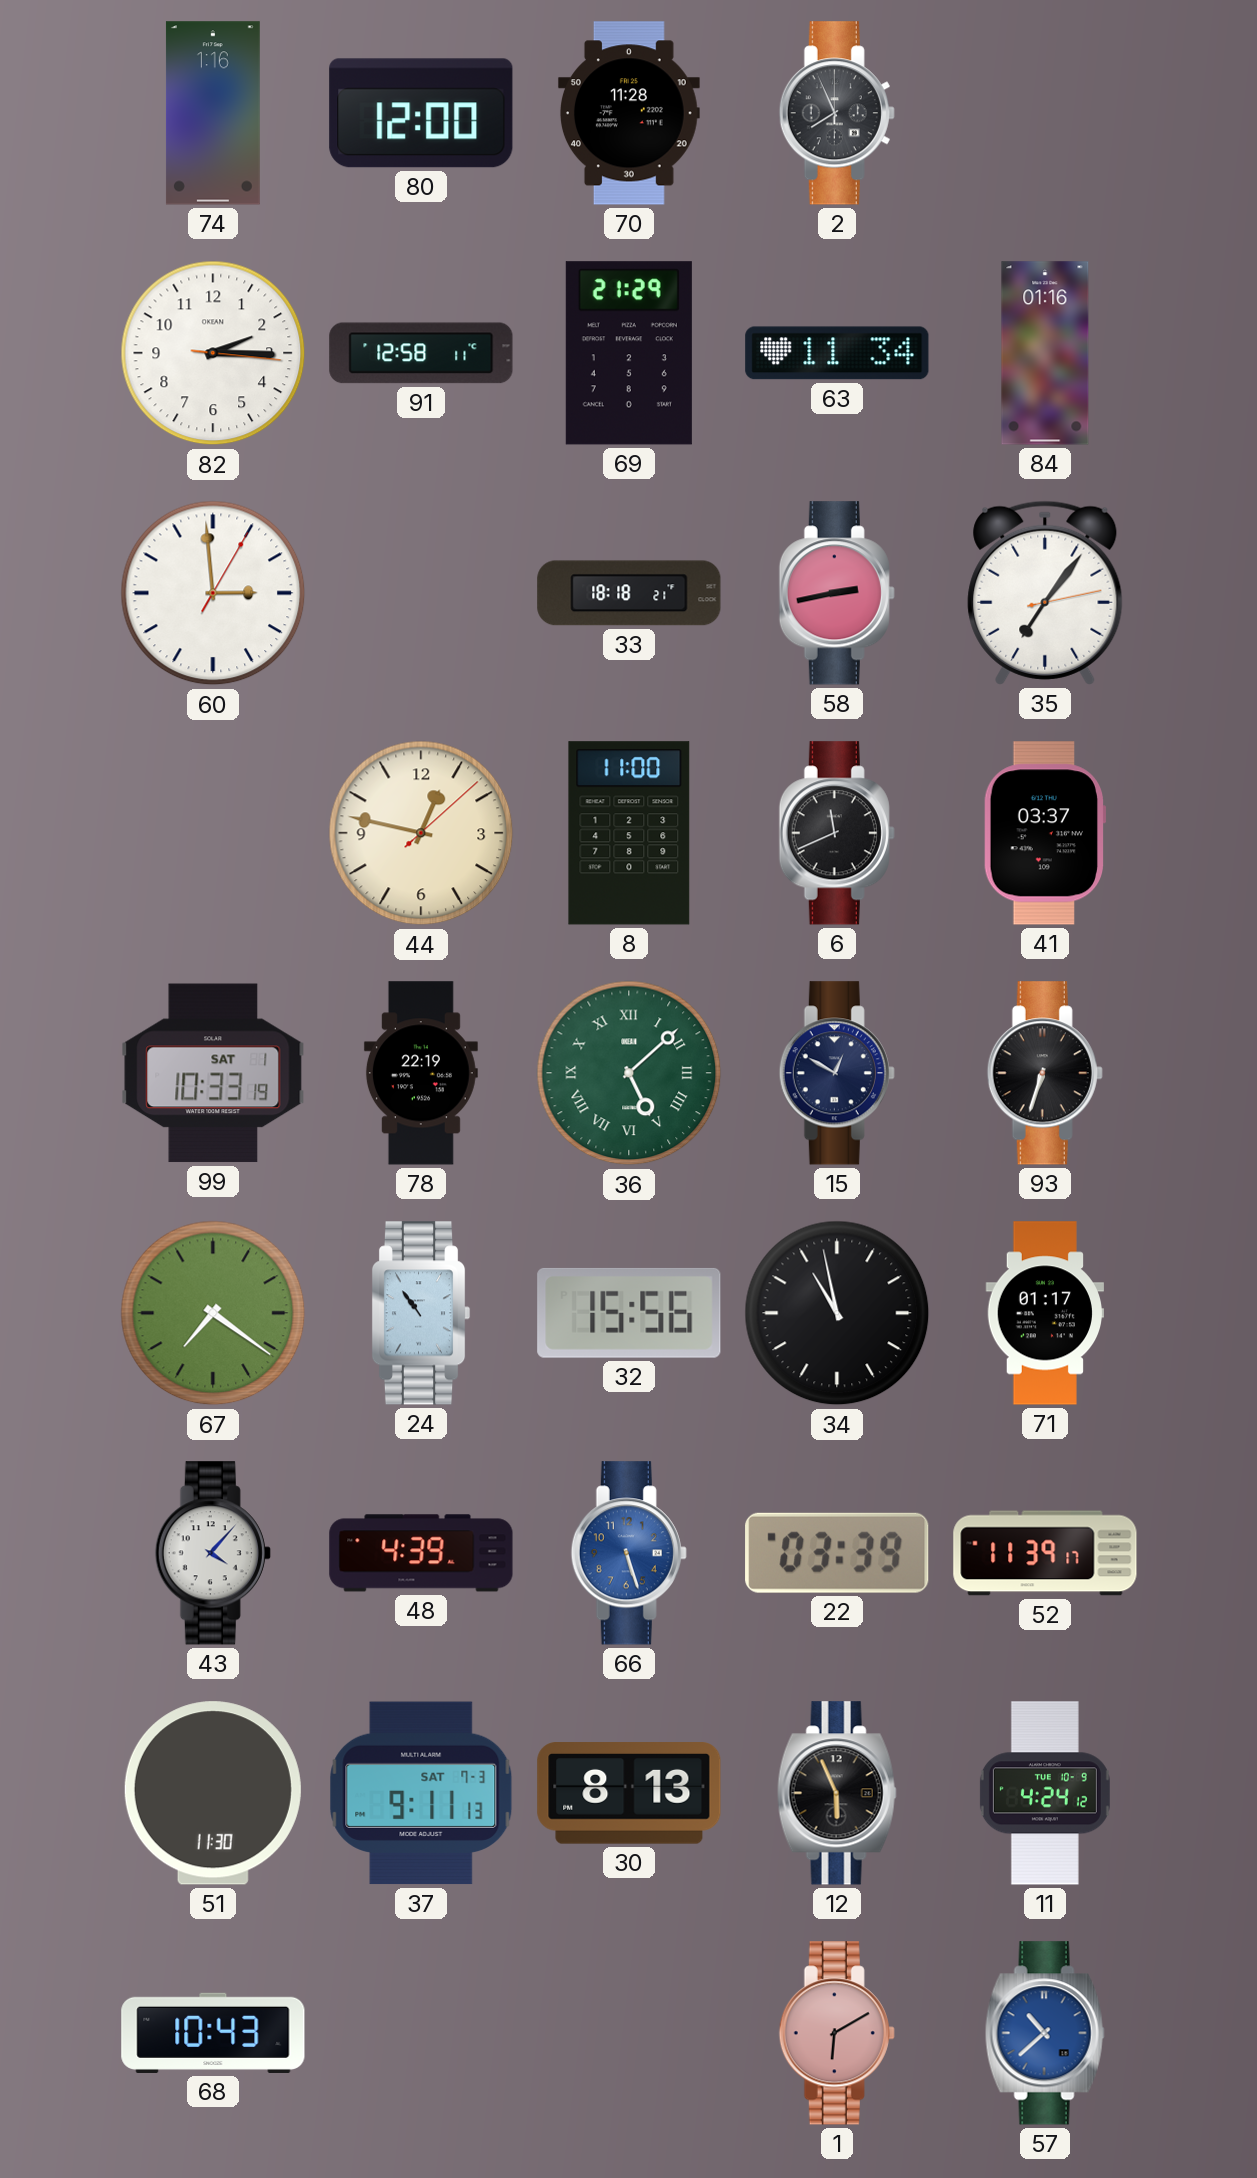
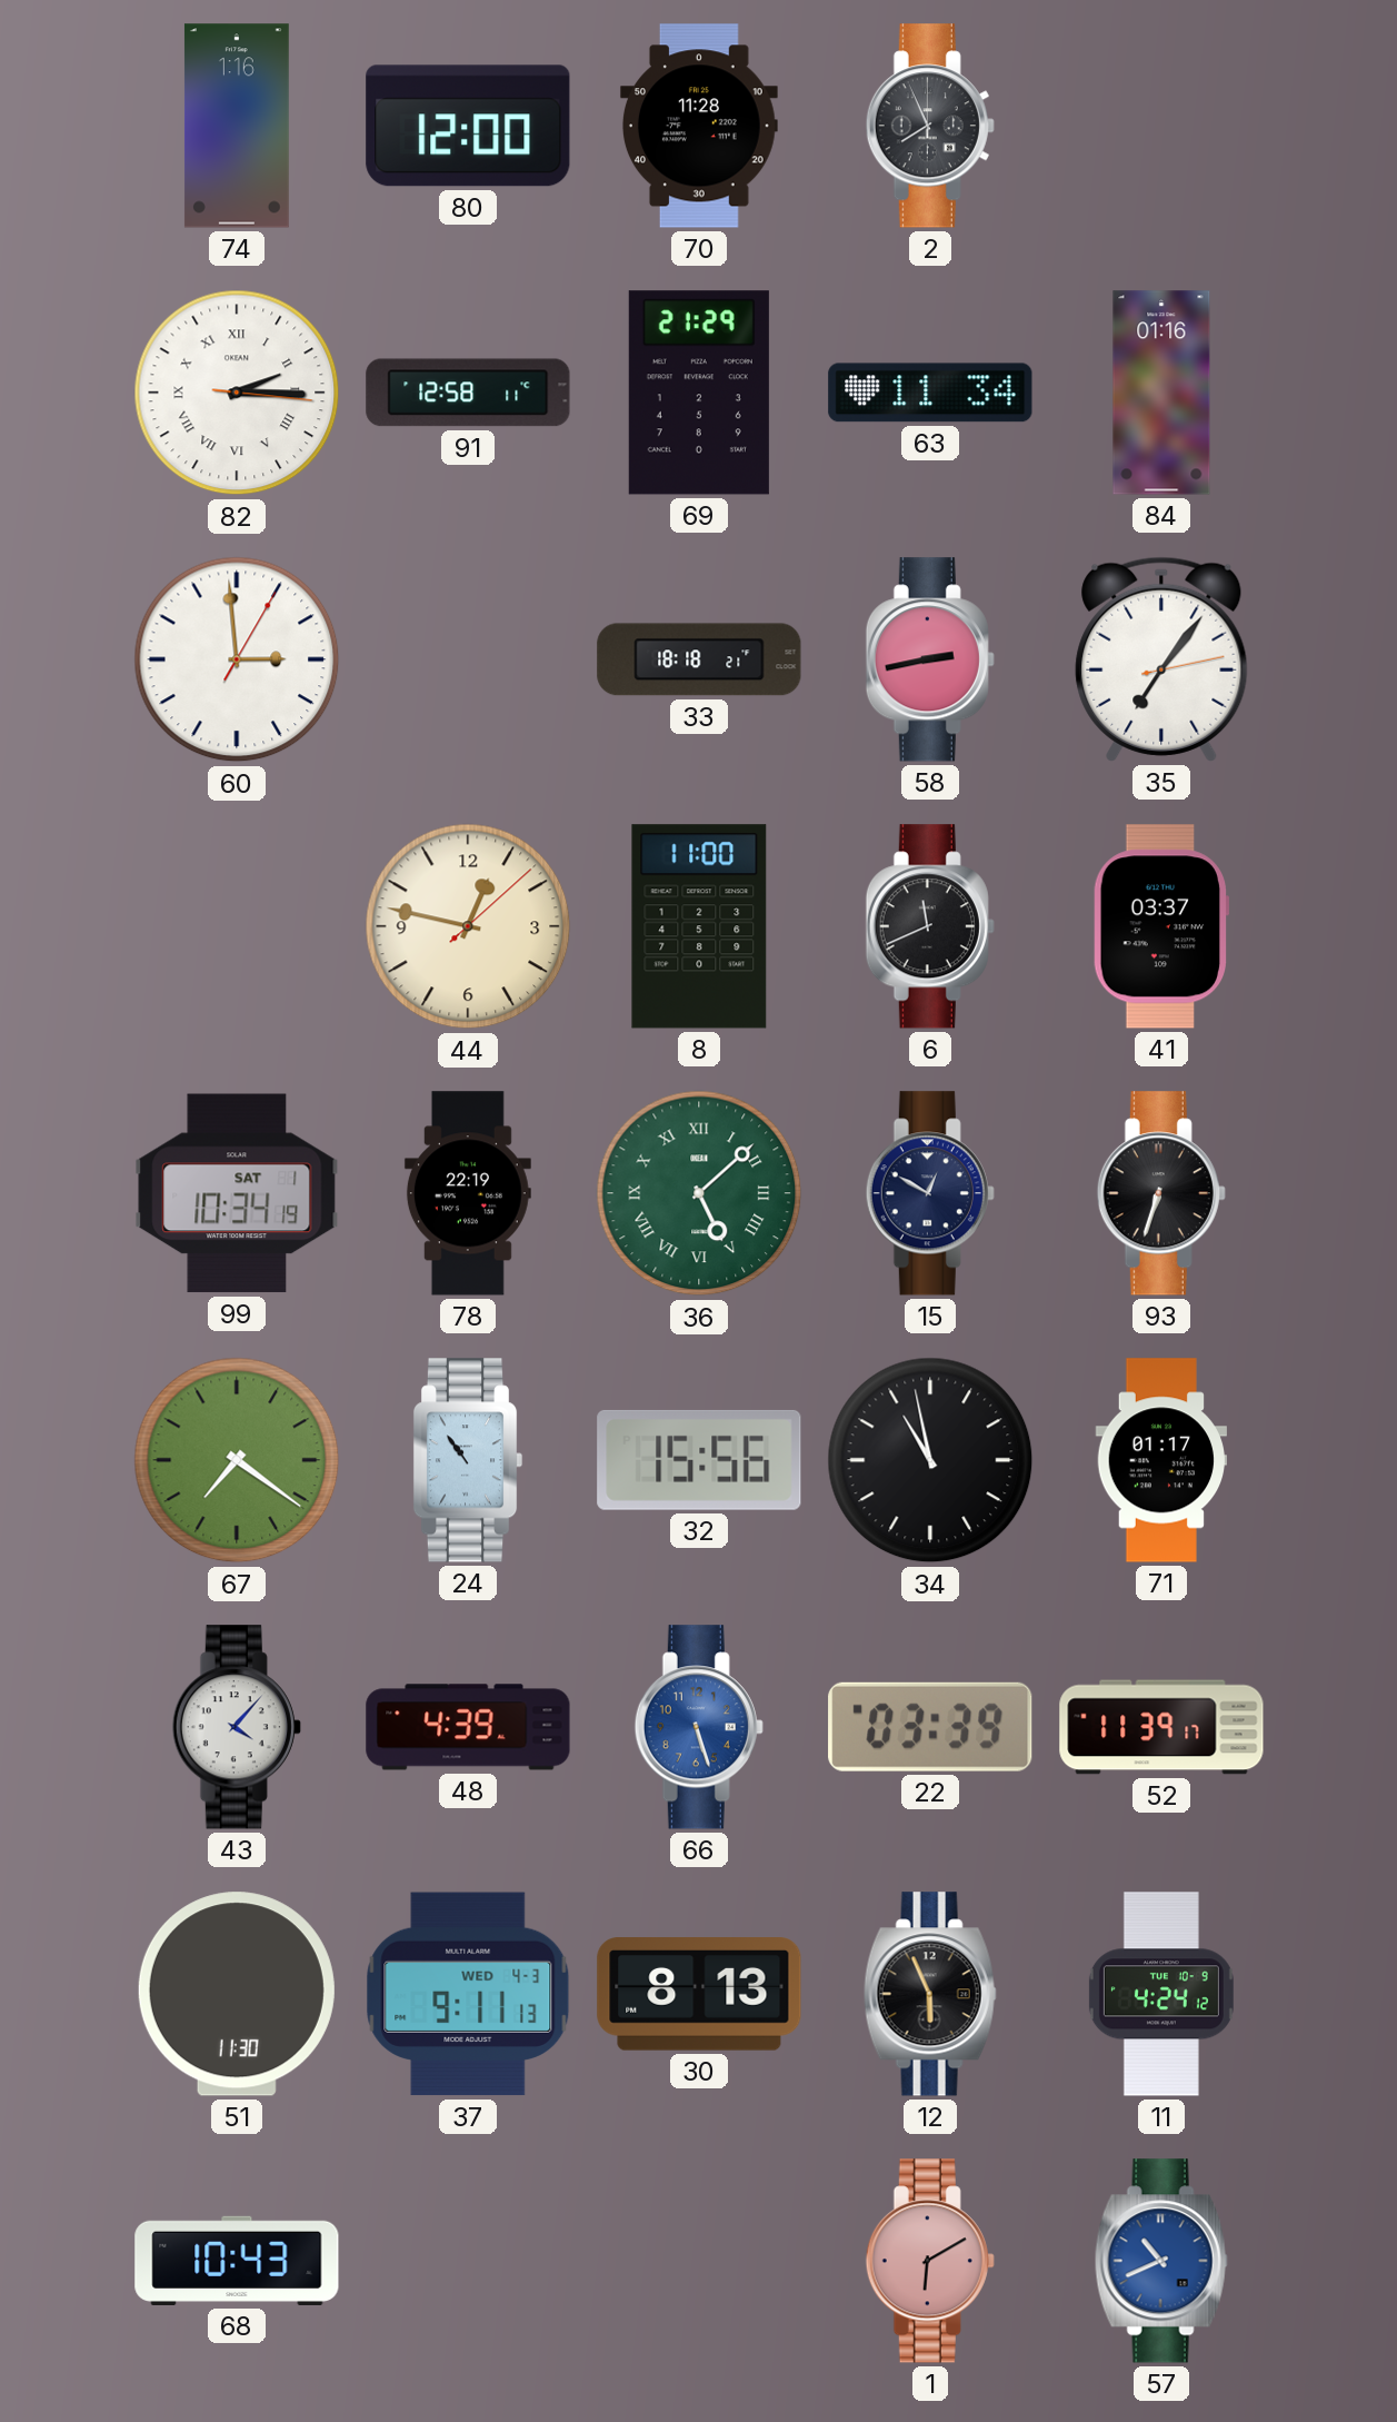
82 numerals: Arabic -> Roman
99: 10:33 -> 10:34
37 date: SAT 7-3 -> WED 4-3
57: 10:38 -> 10:41
